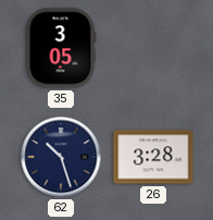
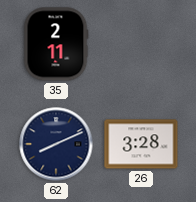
35: 3:05 -> 2:11
62: 10:27 -> 8:11
